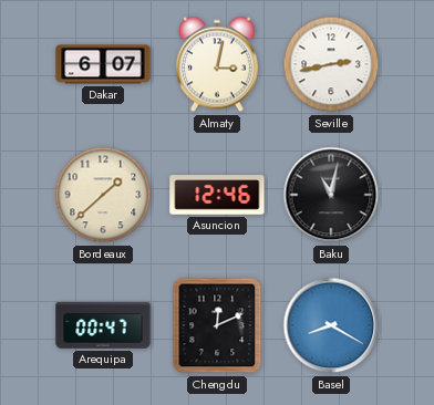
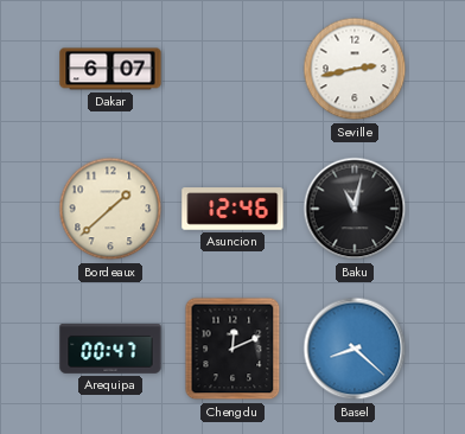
Almaty: 3:02 -> none
Basel: 8:20 -> 8:22
